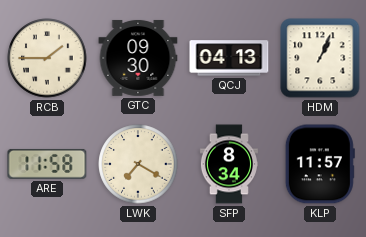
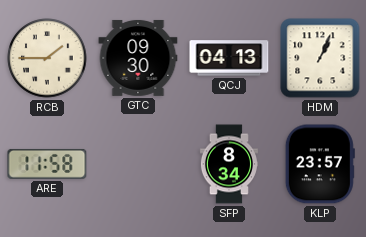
LWK: 7:20 -> none
KLP: 11:57 -> 23:57
